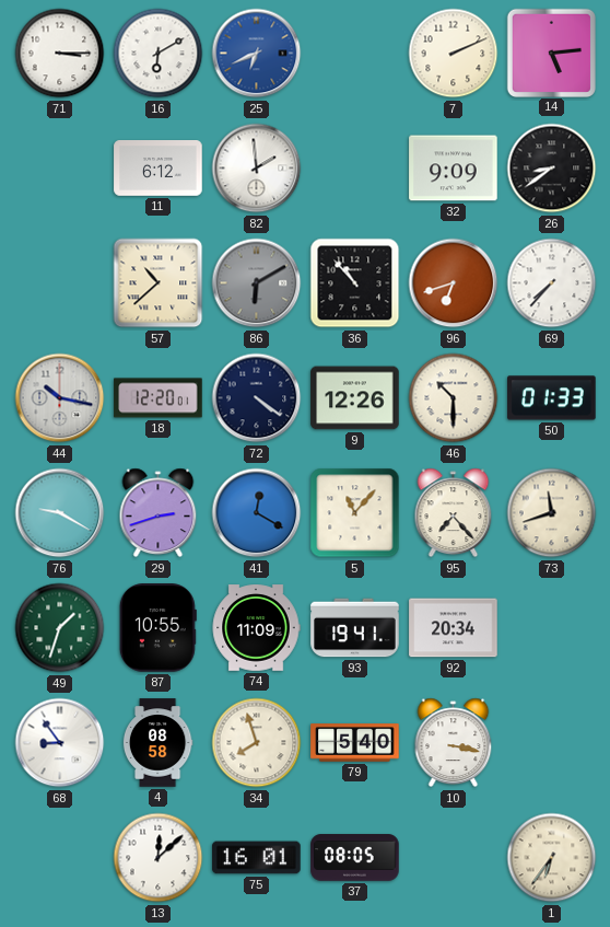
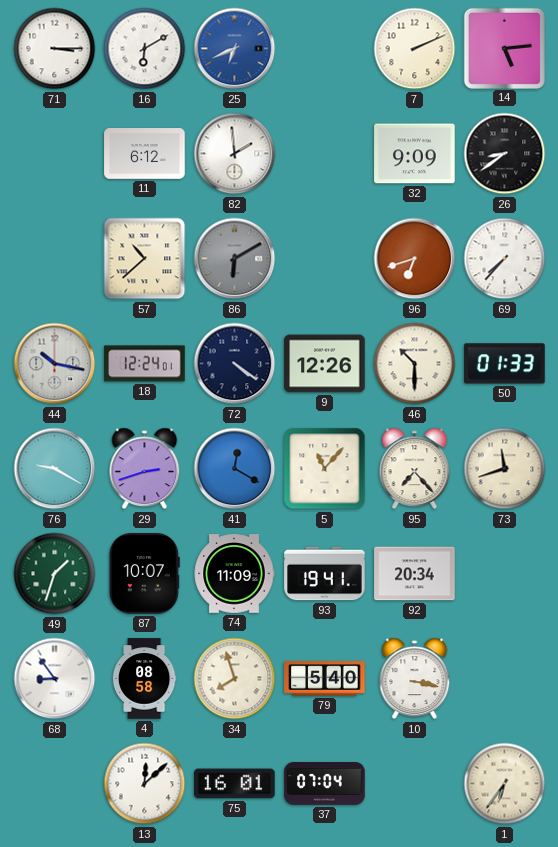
36: 10:53 -> none
18: 12:20 -> 12:24
87: 10:55 -> 10:07
37: 08:05 -> 07:04
